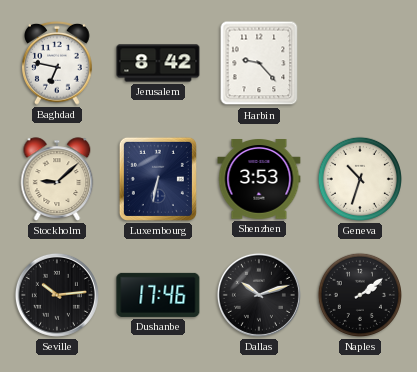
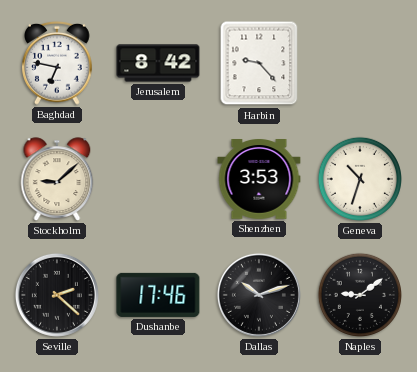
Luxembourg: 6:32 -> none
Seville: 10:14 -> 2:22
Naples: 2:09 -> 9:09
